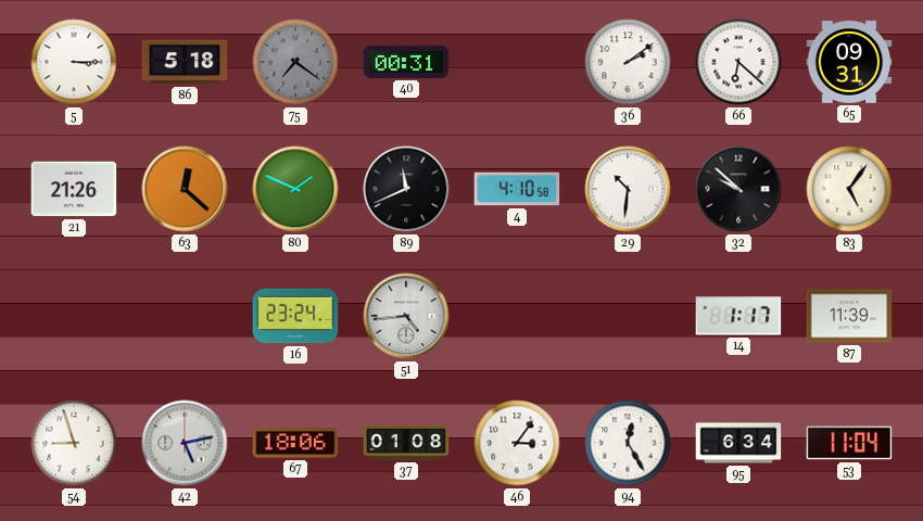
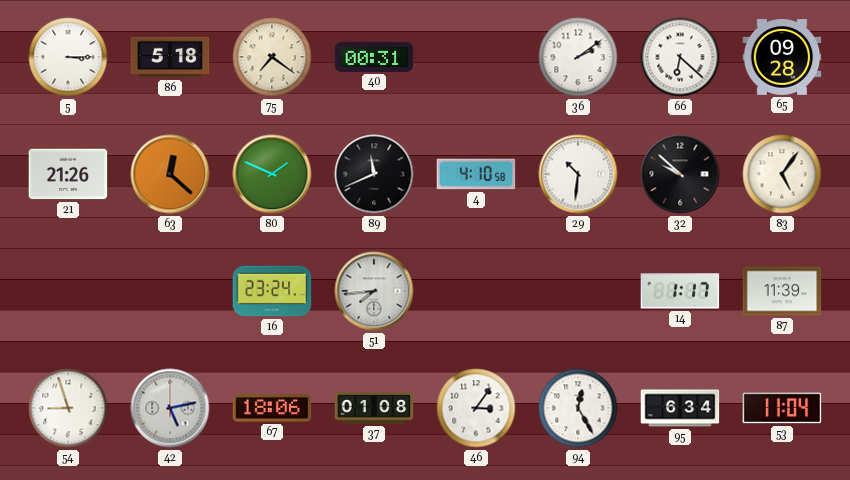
75 dial: grey -> cream
65: 09:31 -> 09:28
51: 4:44 -> 7:44
